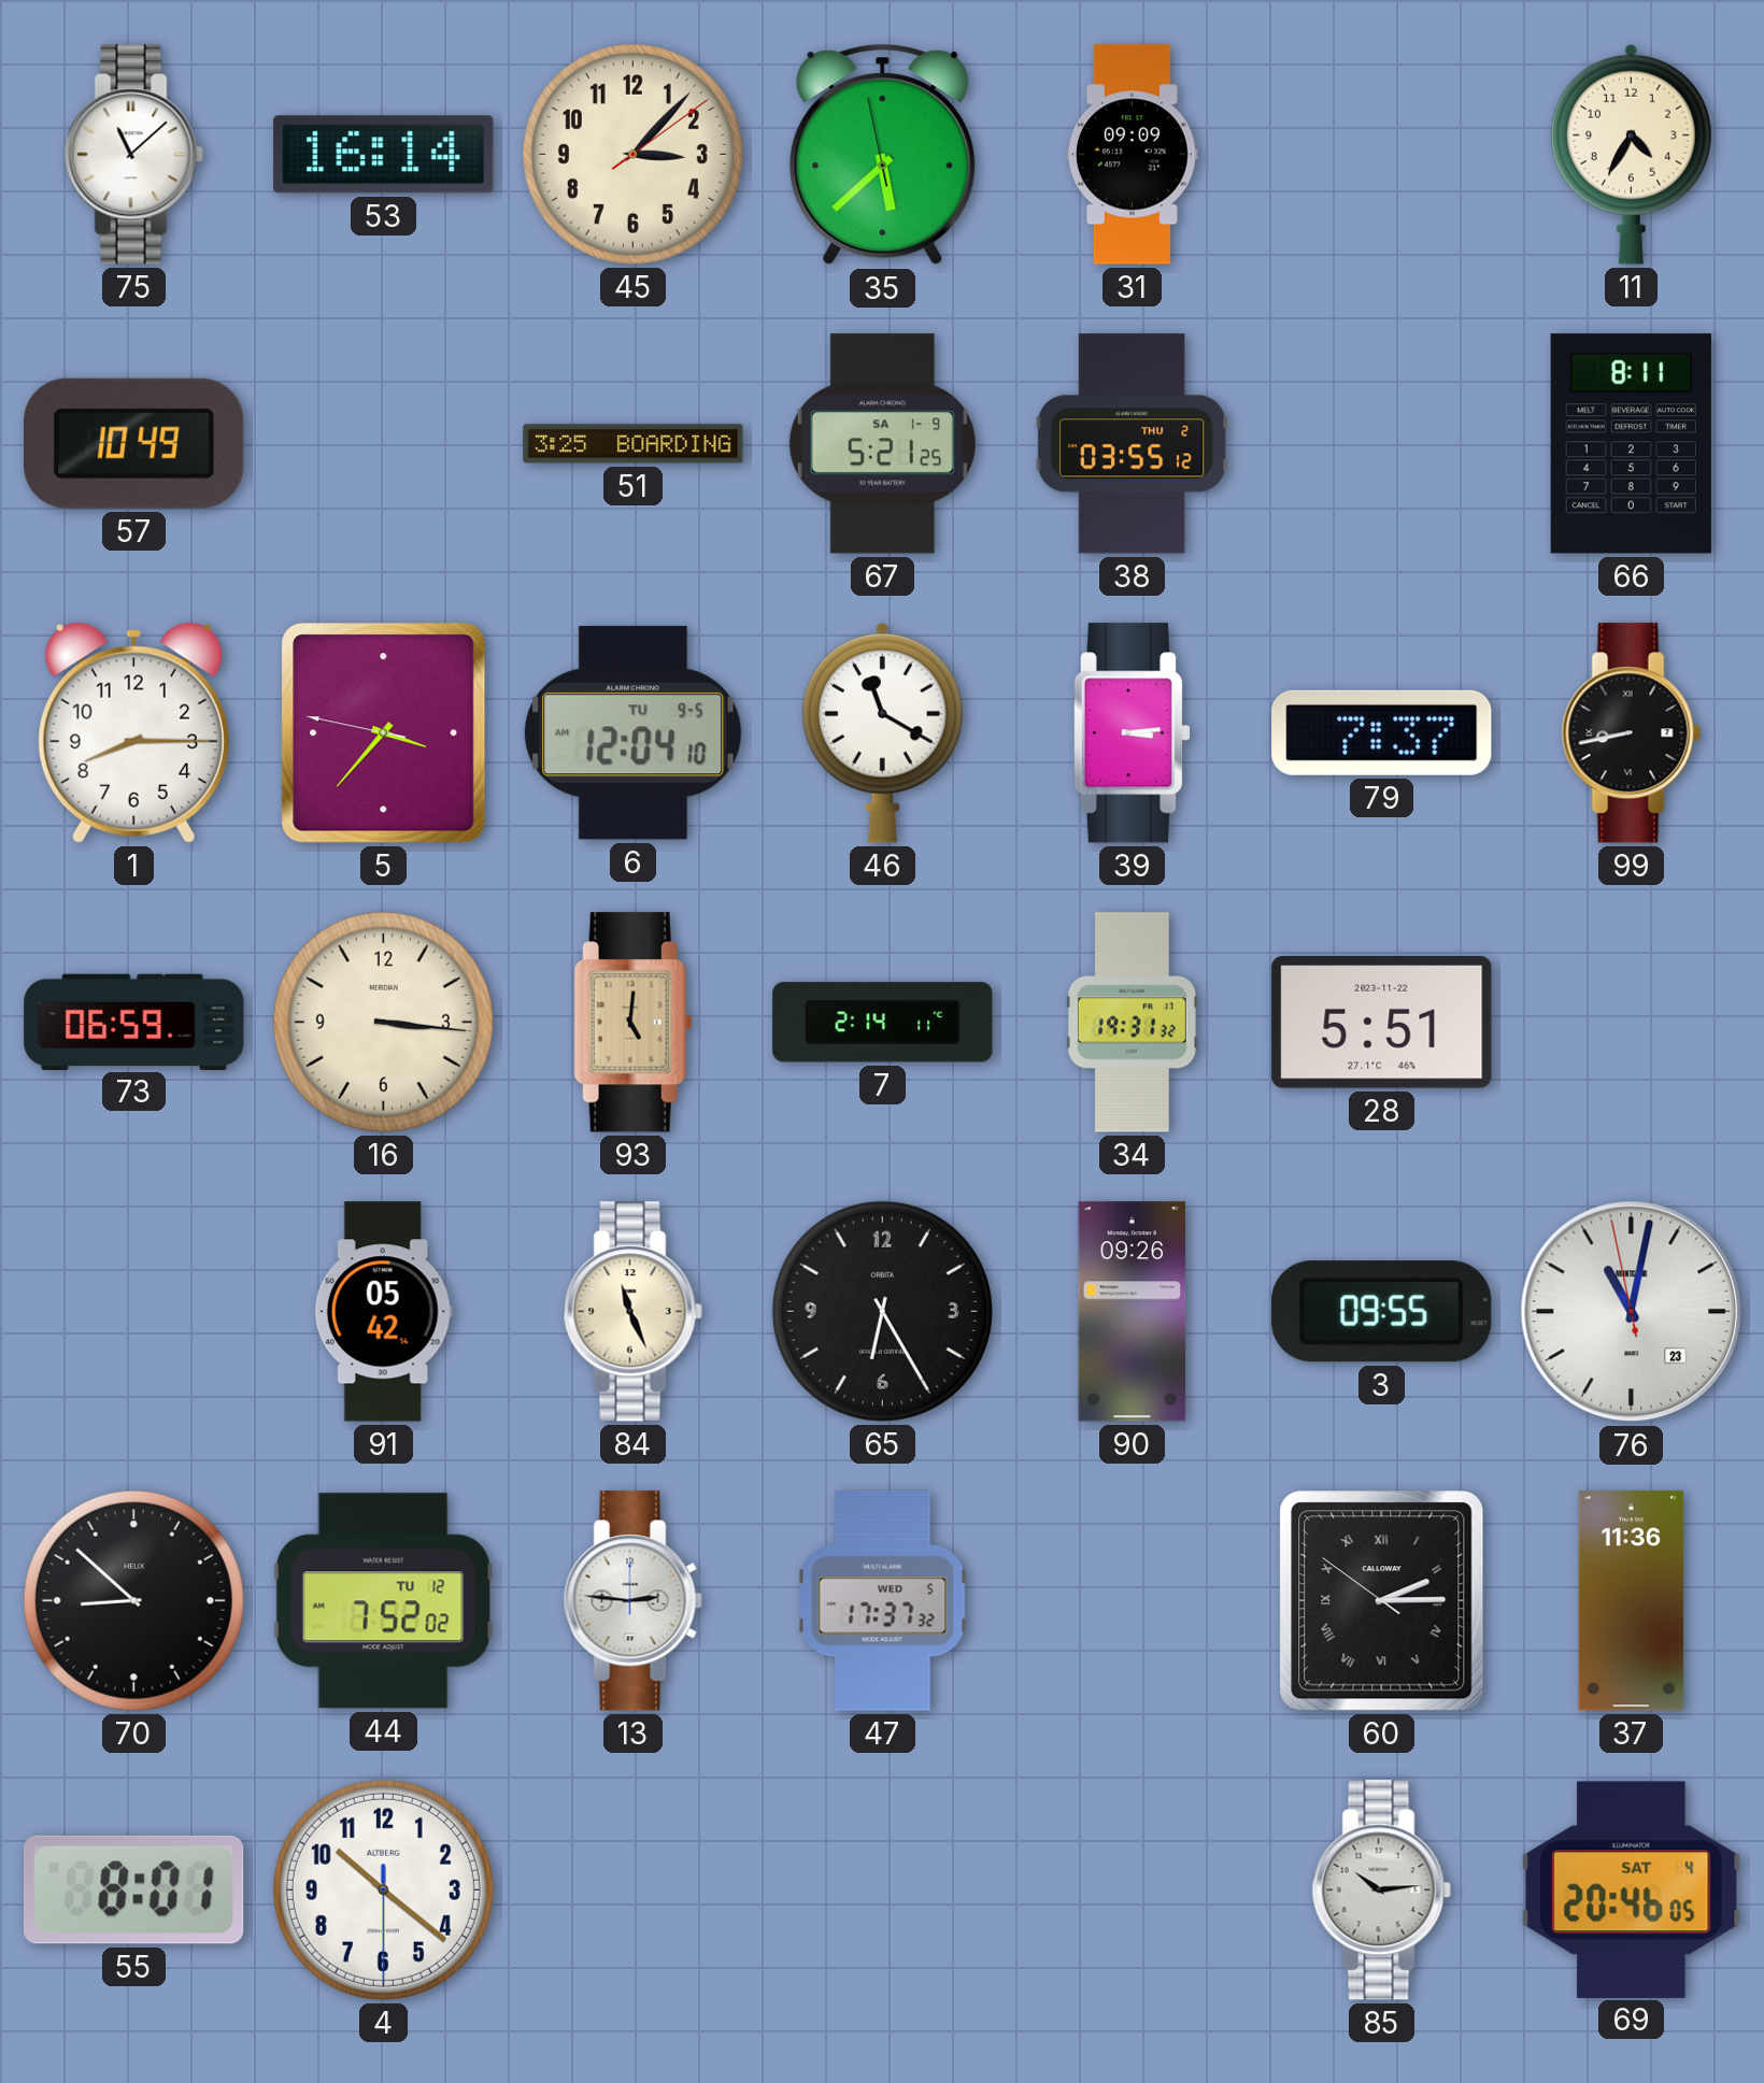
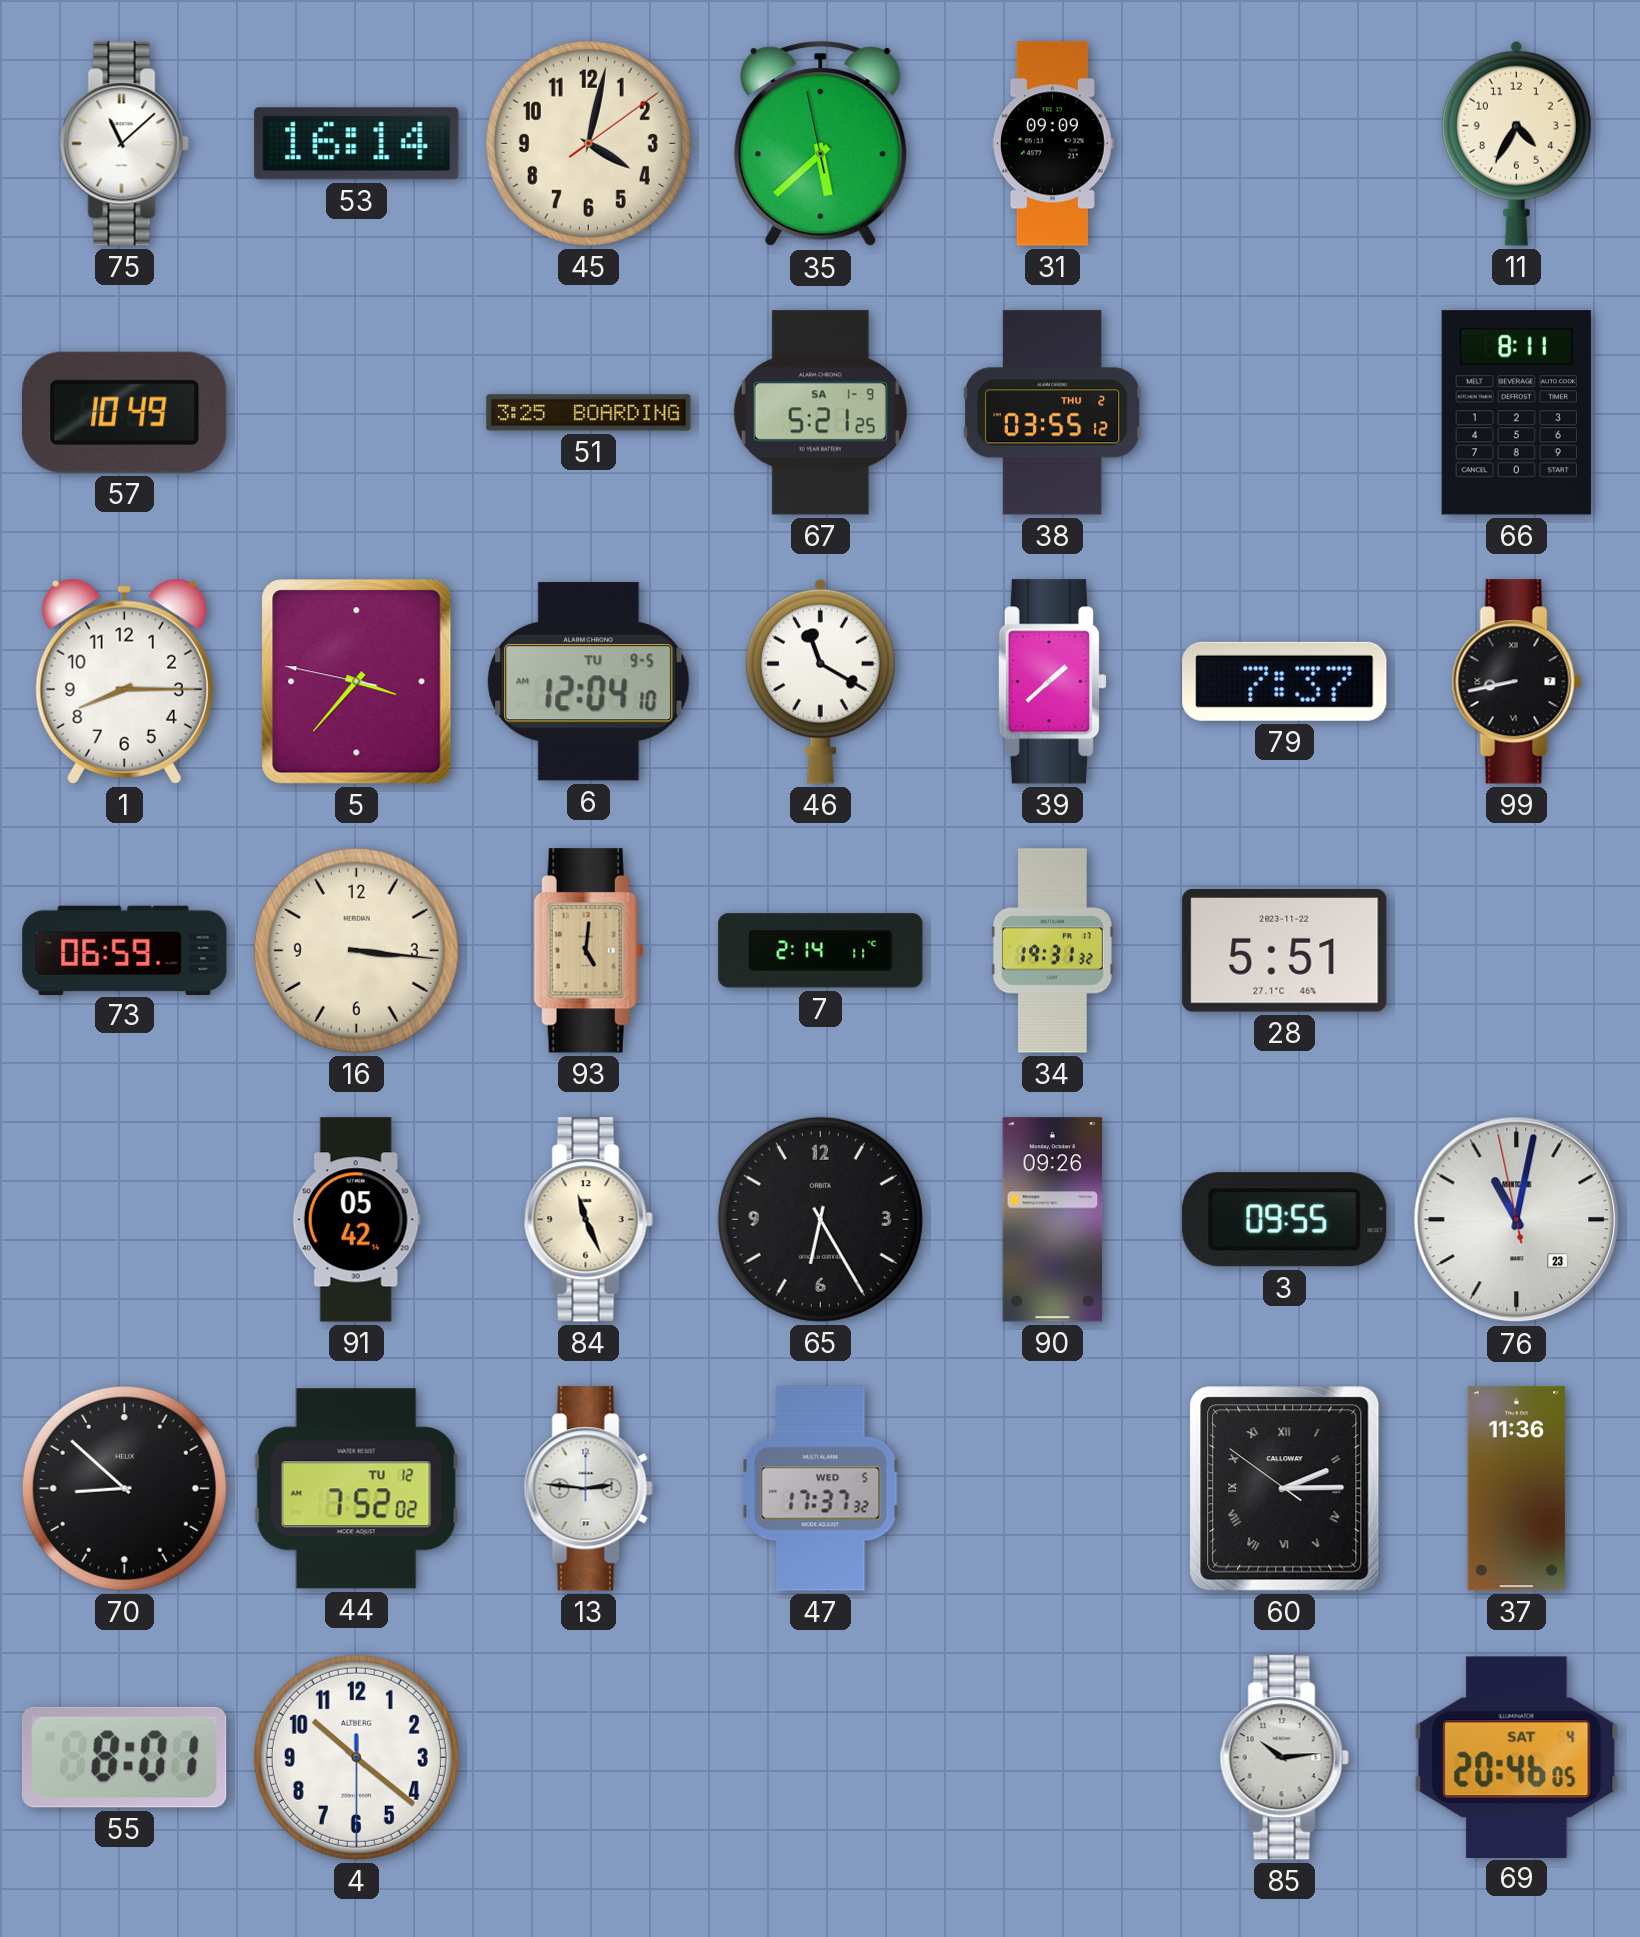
45: 3:07 -> 4:02
39: 3:14 -> 1:38
